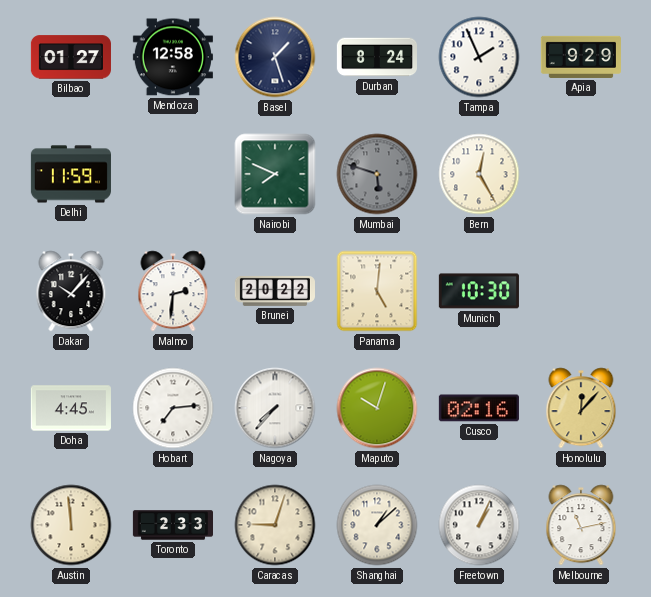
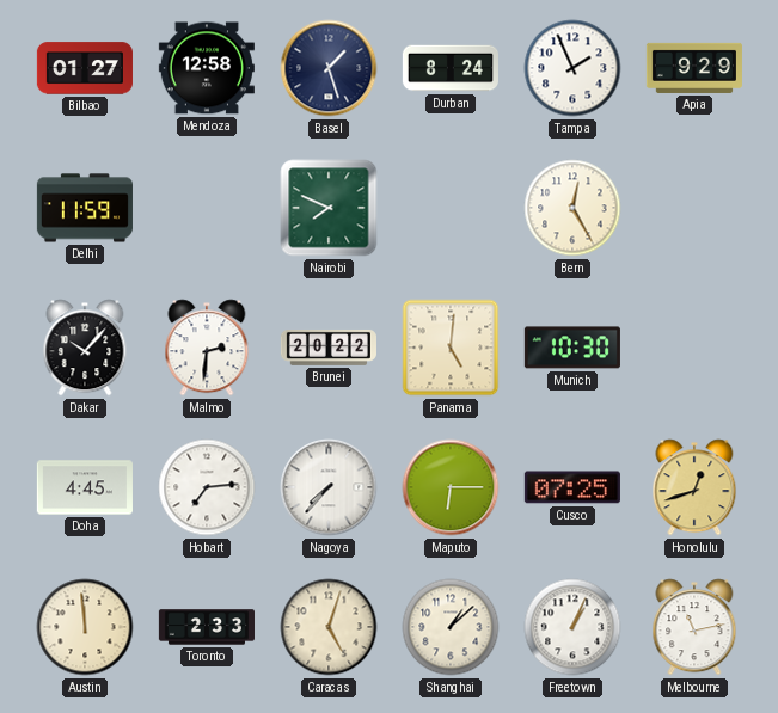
Mumbai: 5:48 -> none
Maputo: 10:03 -> 6:15
Cusco: 02:16 -> 07:25
Honolulu: 12:07 -> 12:42
Caracas: 9:03 -> 5:03
